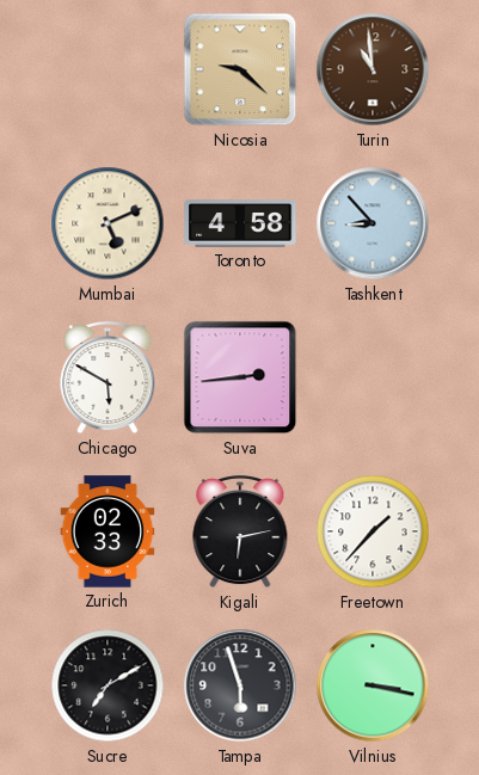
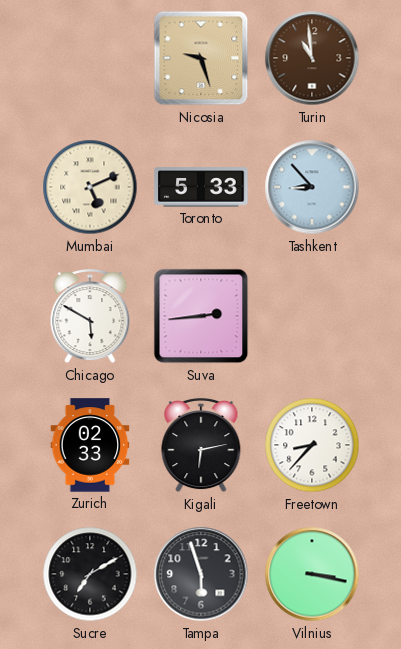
Nicosia: 9:22 -> 9:27
Toronto: 4:58 -> 5:33
Freetown: 1:37 -> 8:37
